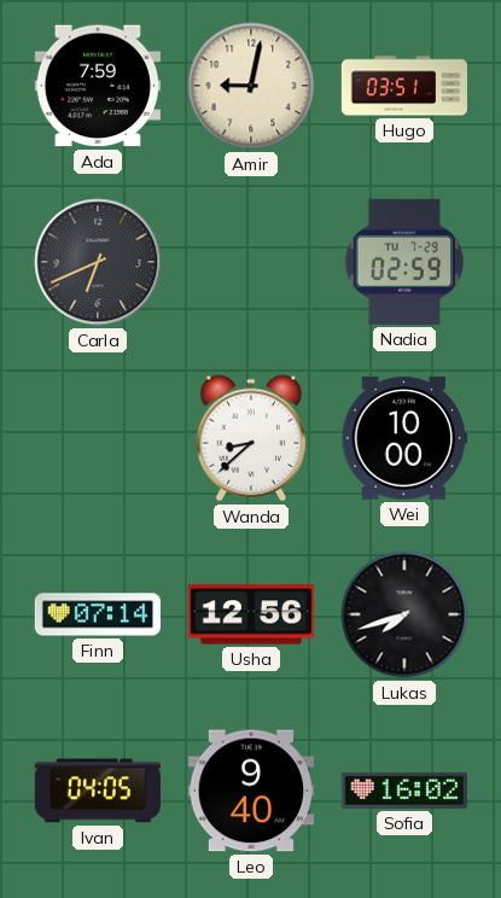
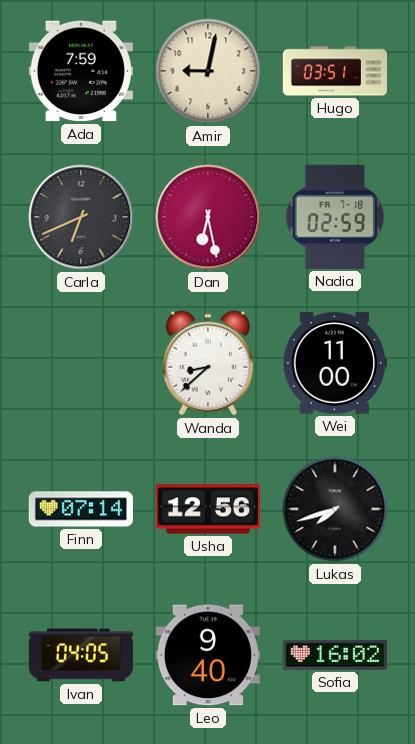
Dan: none -> 6:28
Nadia date: TU 7-29 -> FR 7-18
Wei: 10:00 -> 11:00
